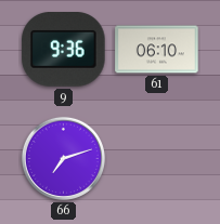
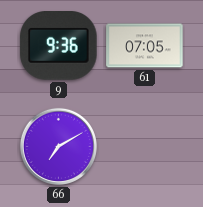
61: 06:10 -> 07:05
66: 7:12 -> 7:10
